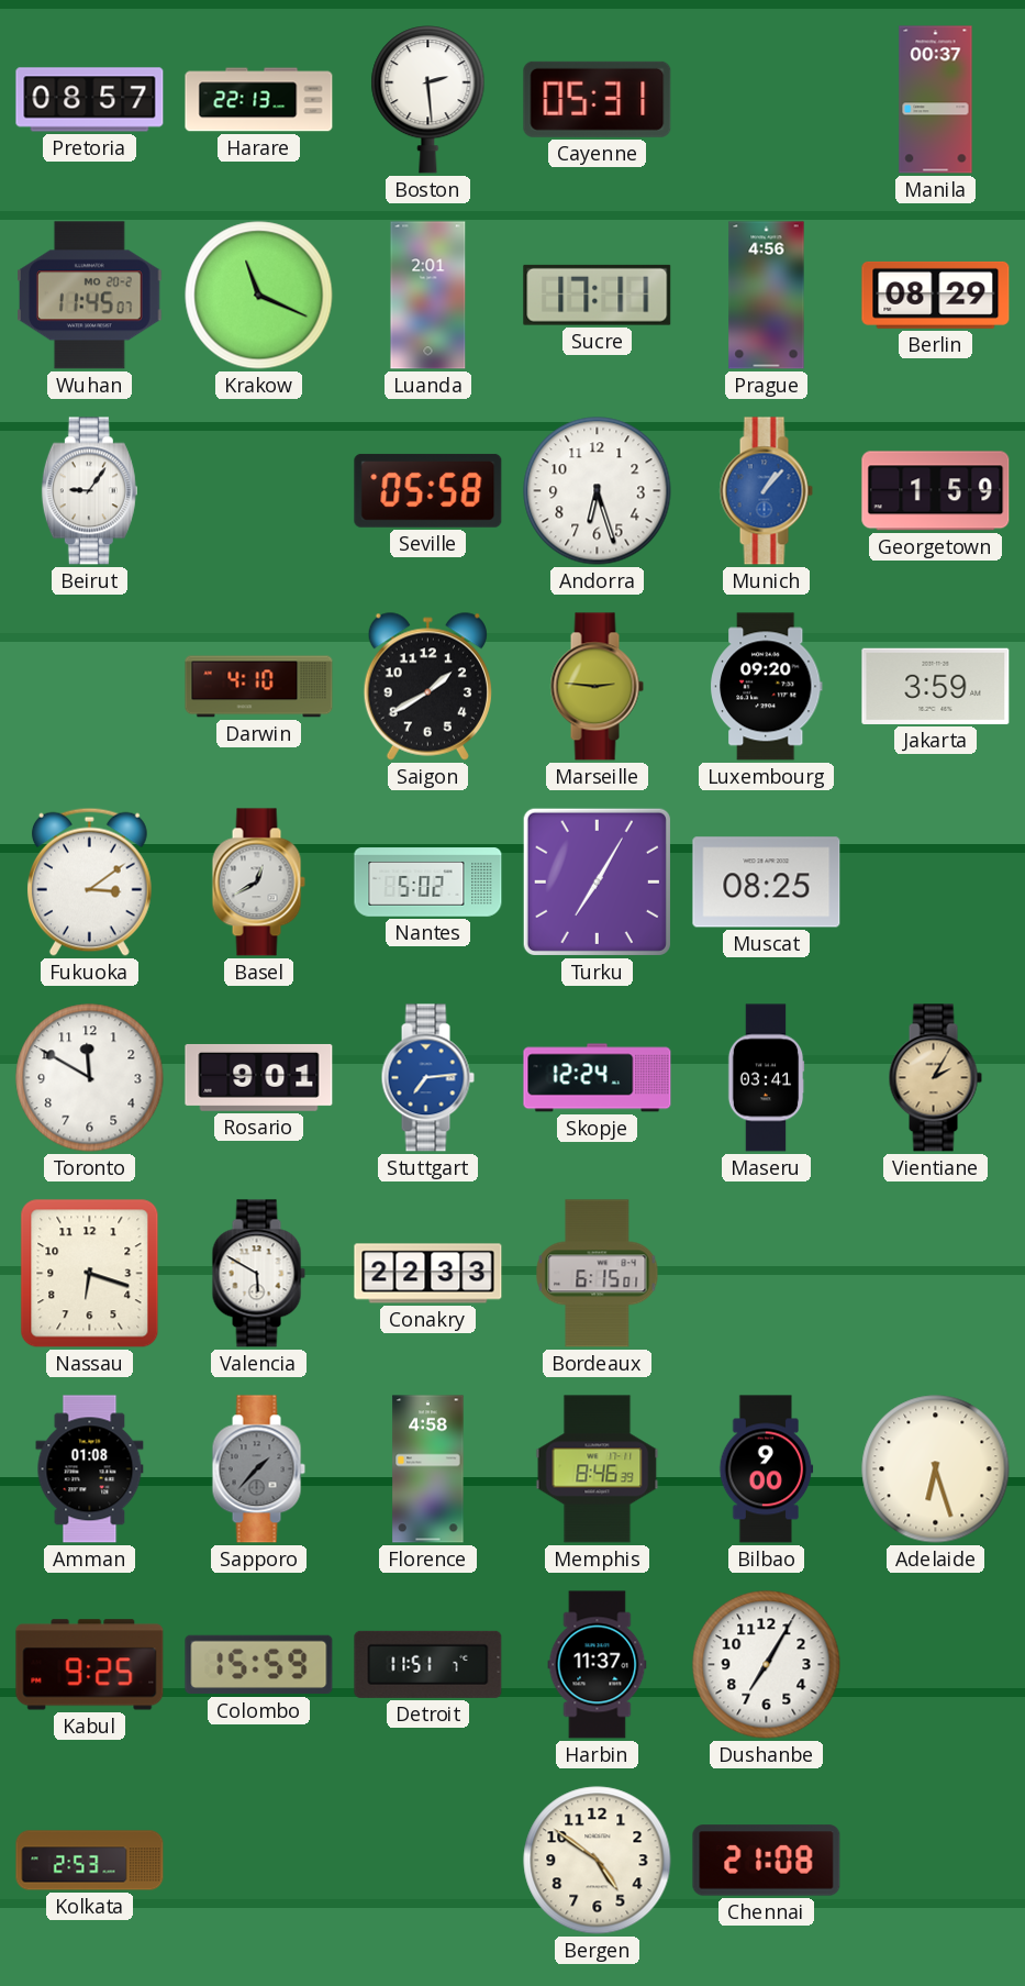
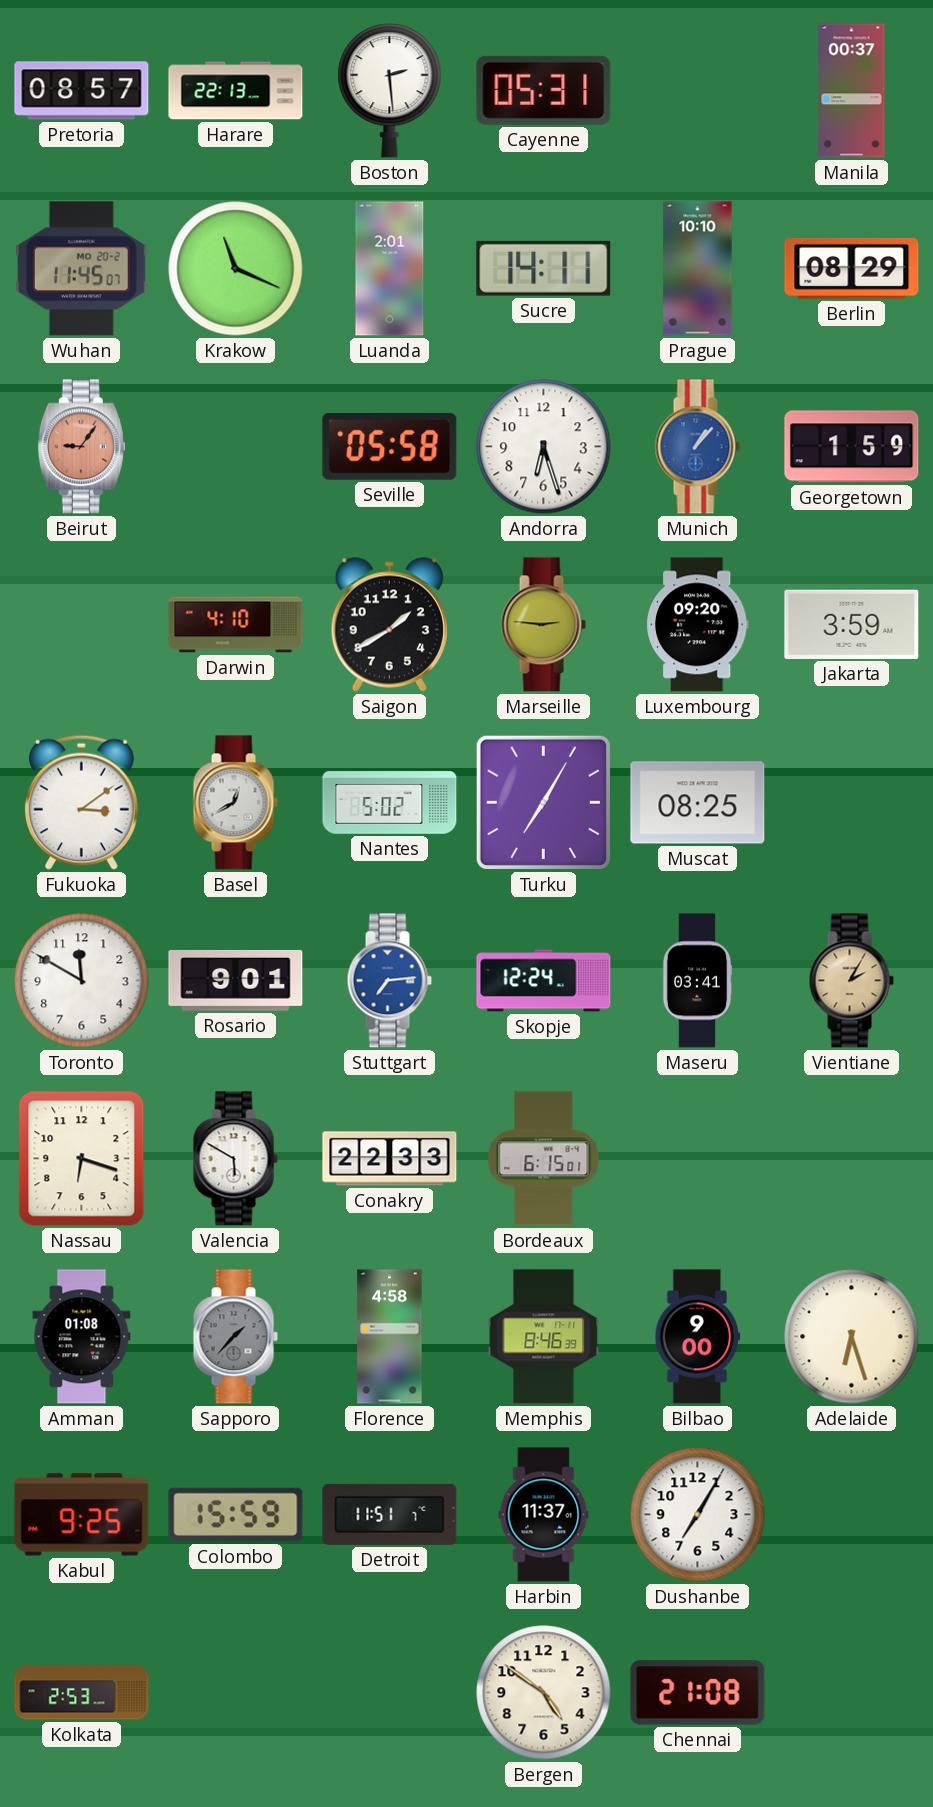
Sucre: 17:11 -> 14:11
Prague: 4:56 -> 10:10
Beirut dial: white -> salmon
